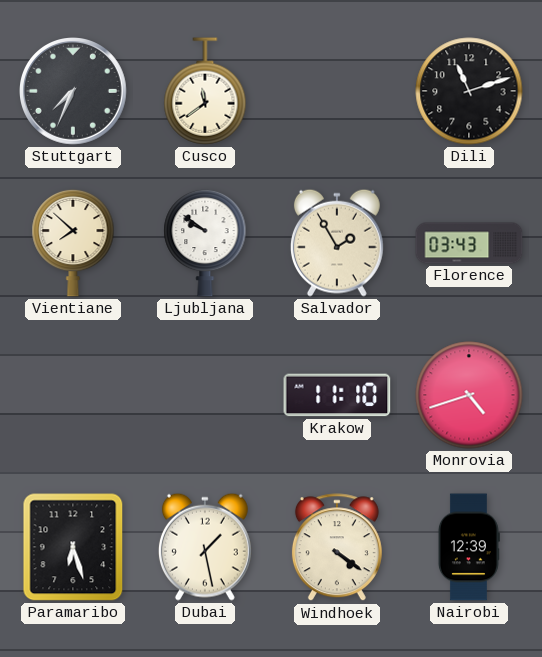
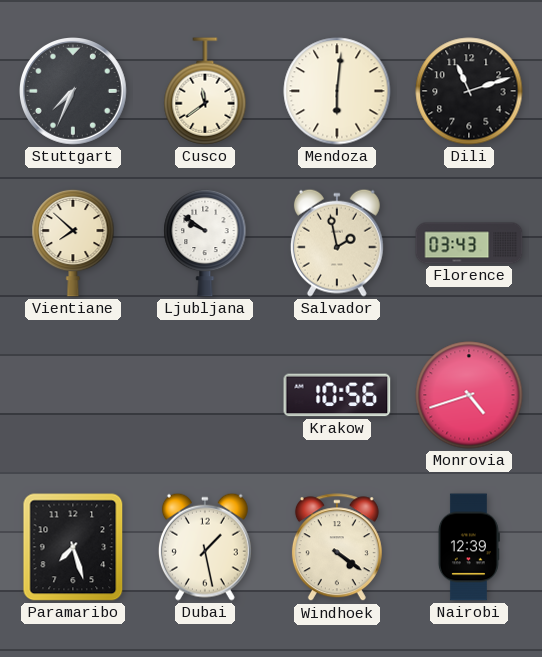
Mendoza: none -> 6:01
Salvador: 1:55 -> 1:58
Krakow: 11:10 -> 10:56
Paramaribo: 6:27 -> 7:27
